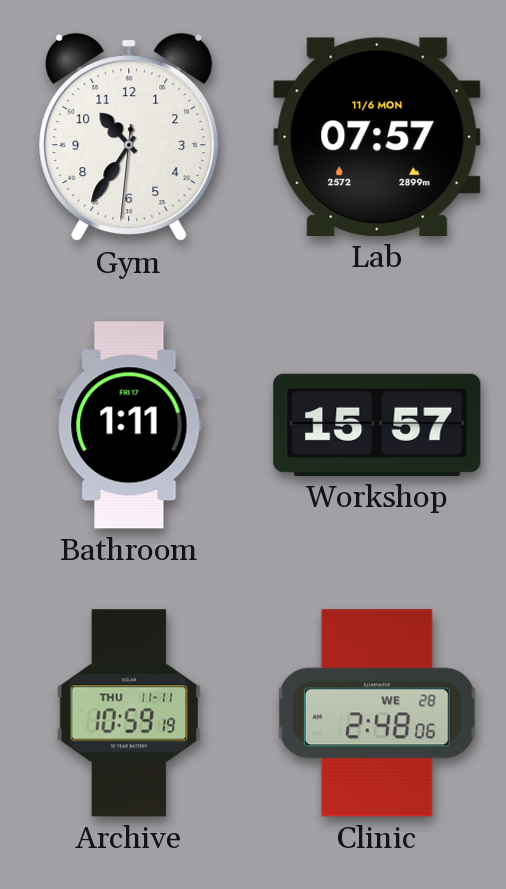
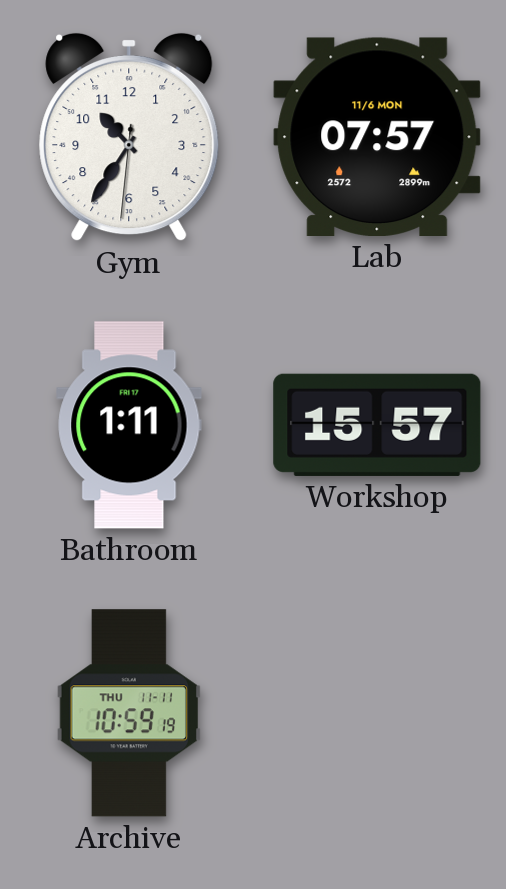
Clinic: 2:48 -> none
